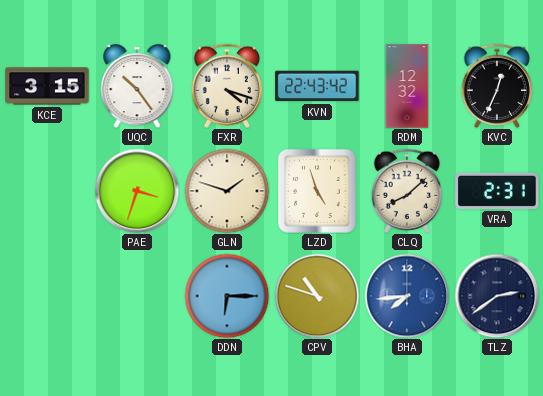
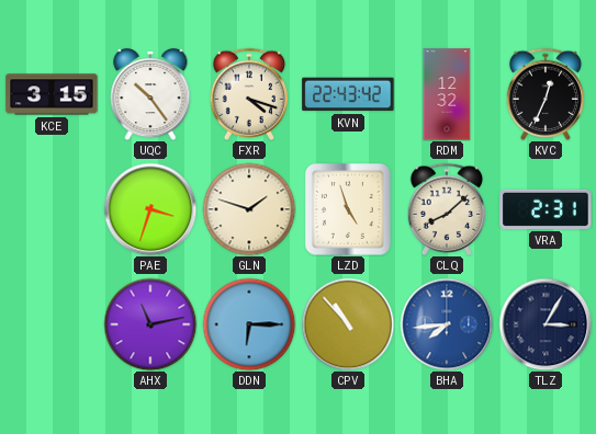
AHX: none -> 11:13
CPV: 10:48 -> 10:53
TLZ: 2:39 -> 3:05
